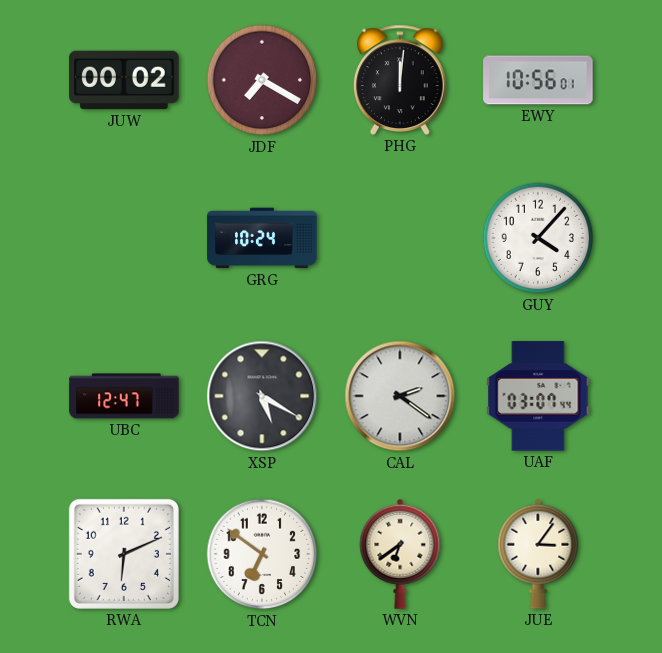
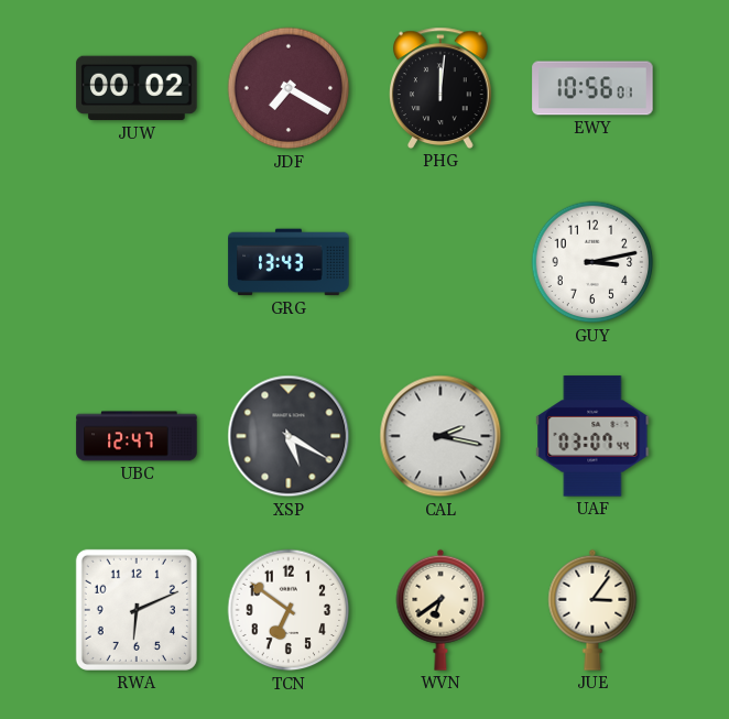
GRG: 10:24 -> 13:43
GUY: 4:07 -> 3:13
CAL: 2:21 -> 2:17
